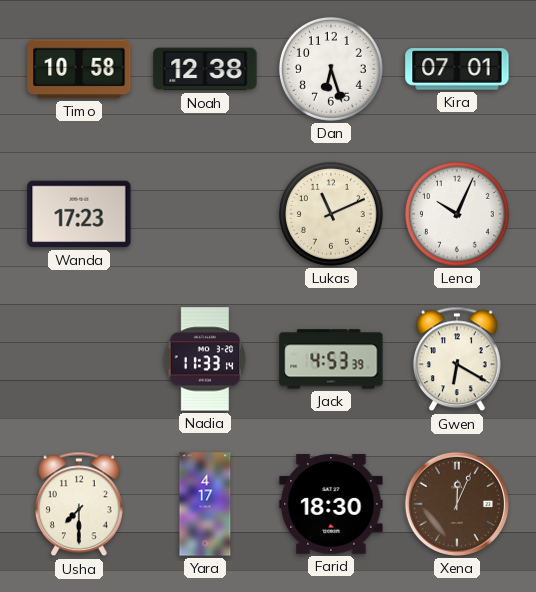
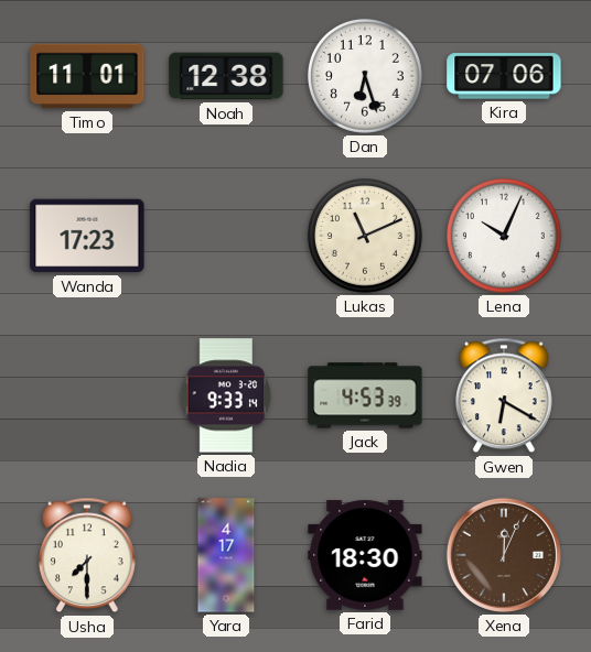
Timo: 10:58 -> 11:01
Kira: 07:01 -> 07:06
Nadia: 11:33 -> 9:33
